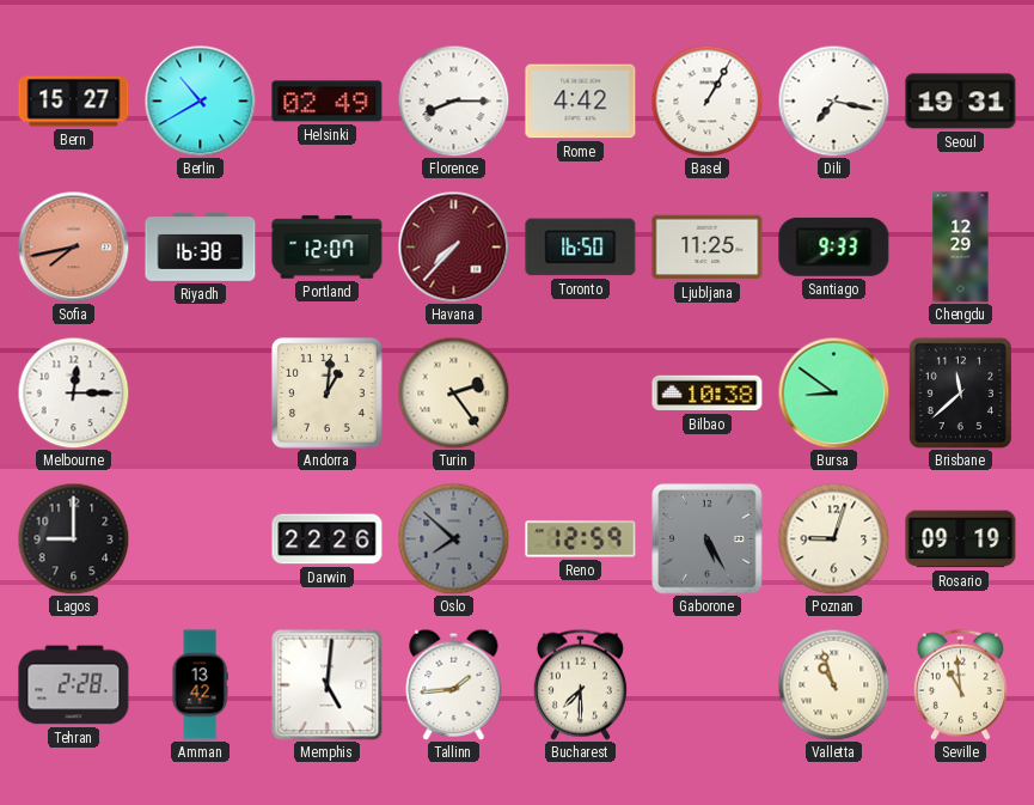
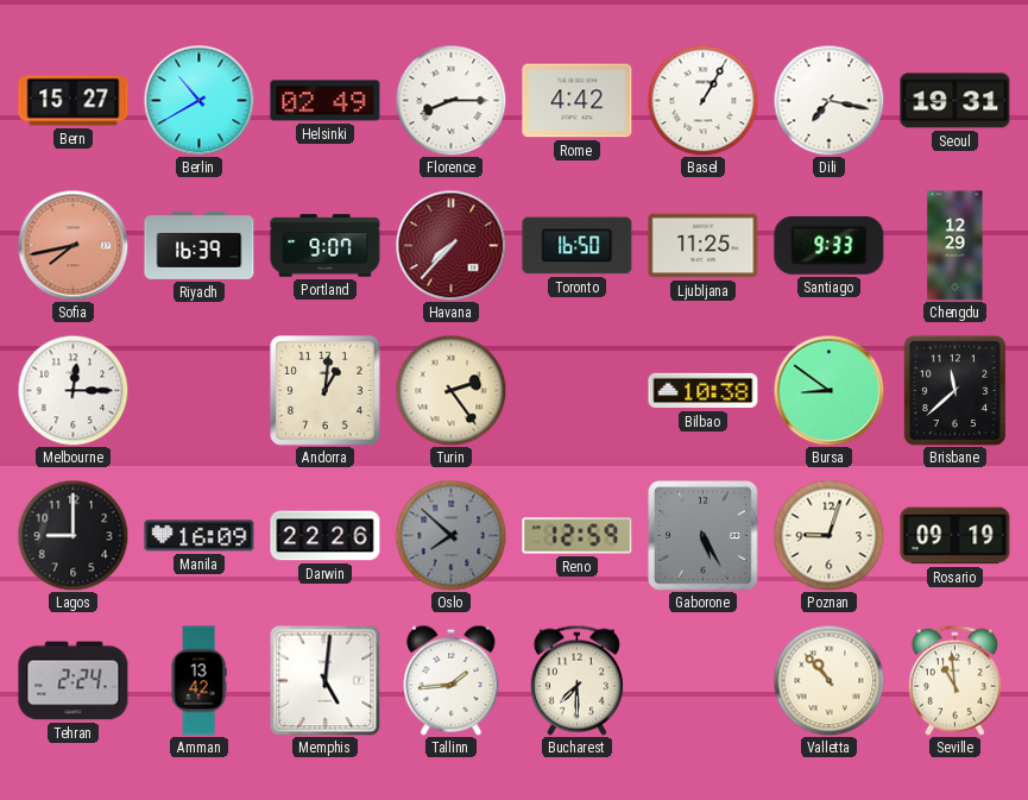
Riyadh: 16:38 -> 16:39
Portland: 12:07 -> 9:07
Manila: none -> 16:09
Tehran: 2:28 -> 2:24
Valletta: 10:57 -> 10:53
